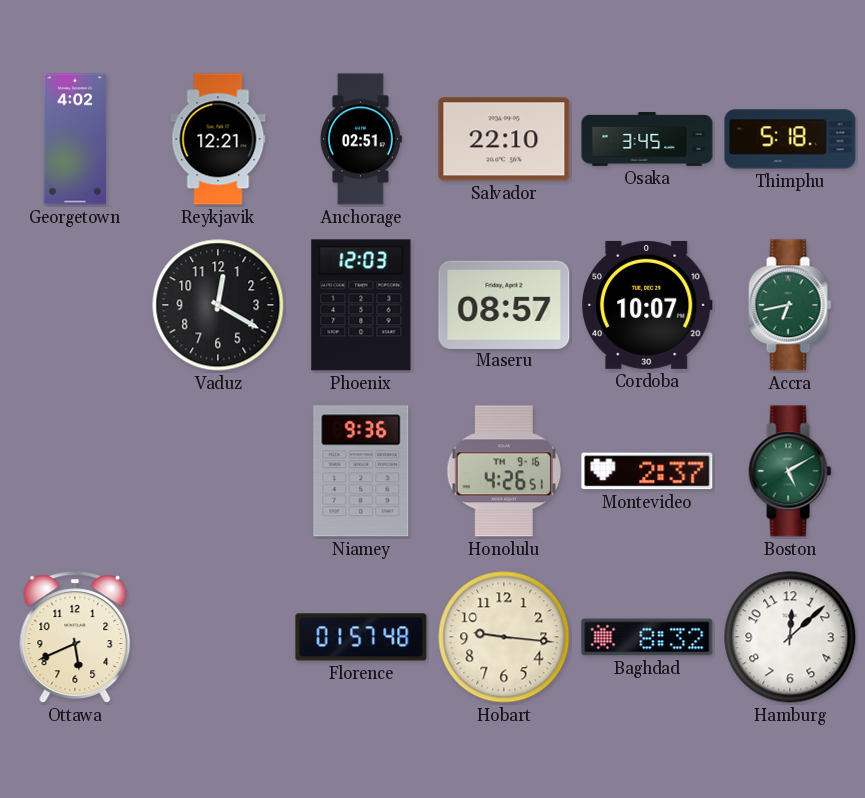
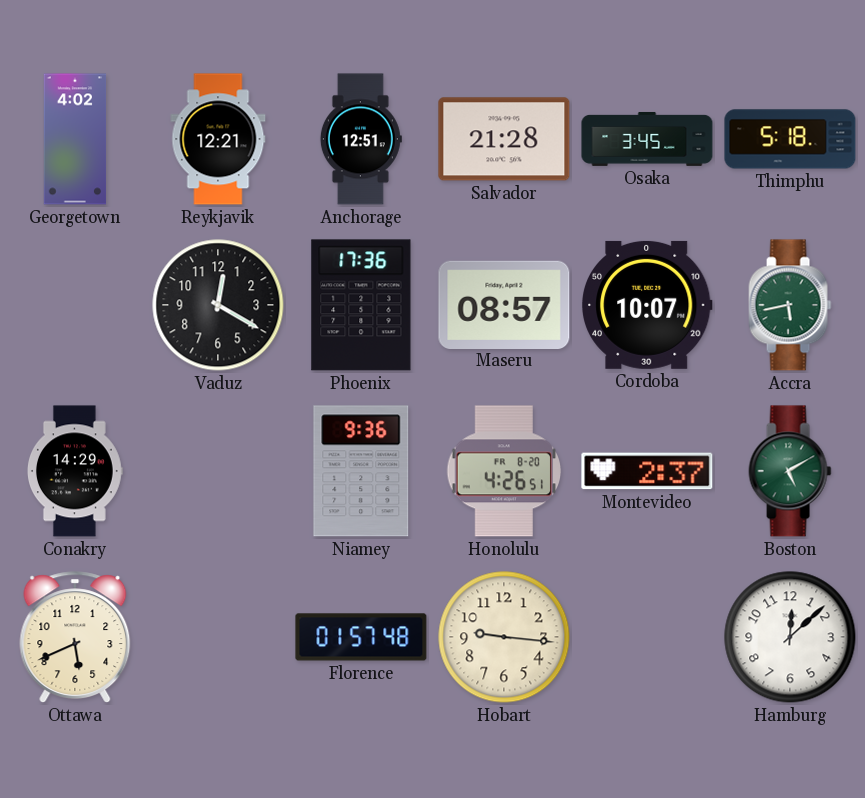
Anchorage: 02:51 -> 12:51
Salvador: 22:10 -> 21:28
Phoenix: 12:03 -> 17:36
Accra: 6:43 -> 5:43
Conakry: none -> 14:29
Honolulu date: TH 9-16 -> FR 8-20
Baghdad: 8:32 -> none
